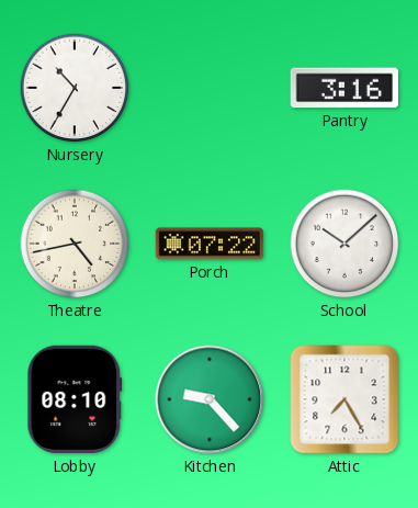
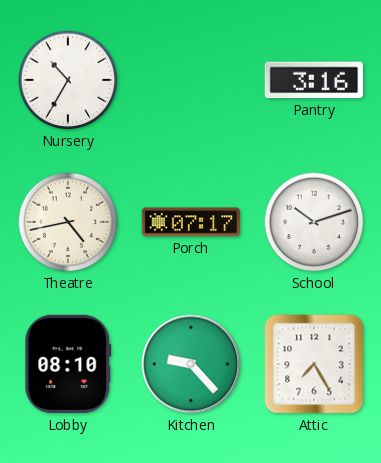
Porch: 07:22 -> 07:17
School: 10:08 -> 10:12
